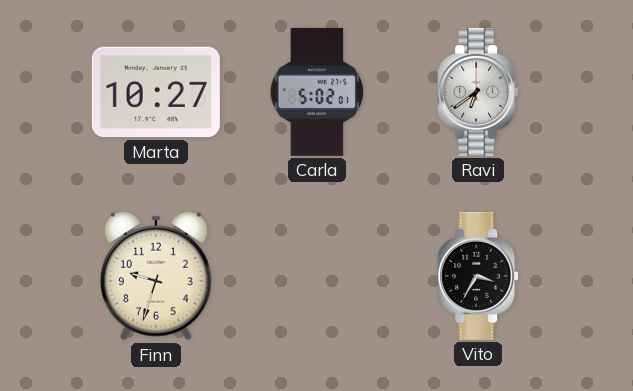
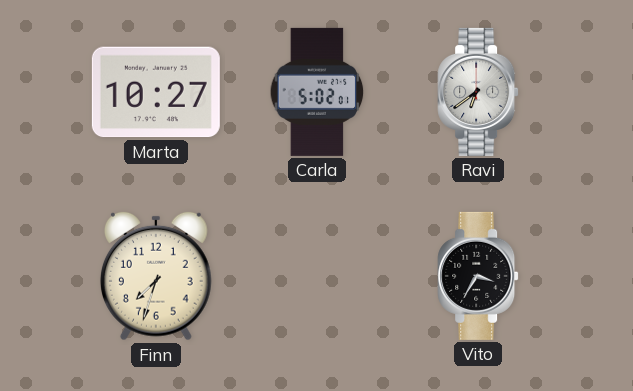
Finn: 9:33 -> 7:33
